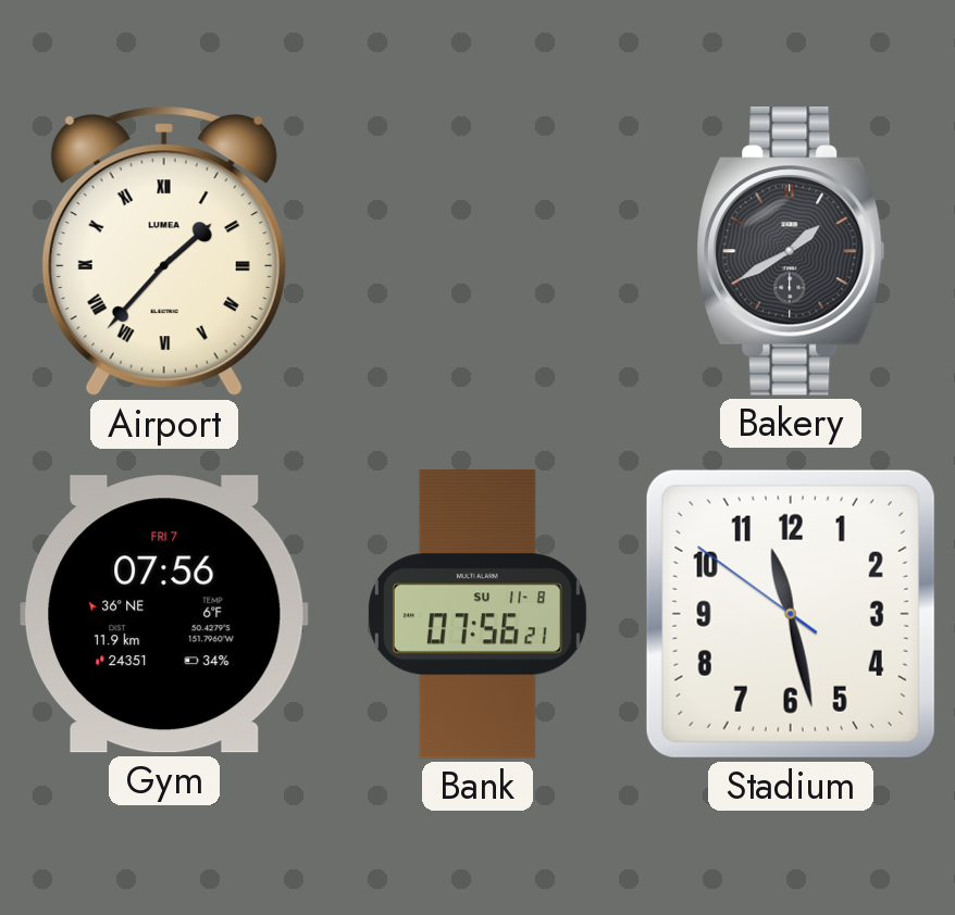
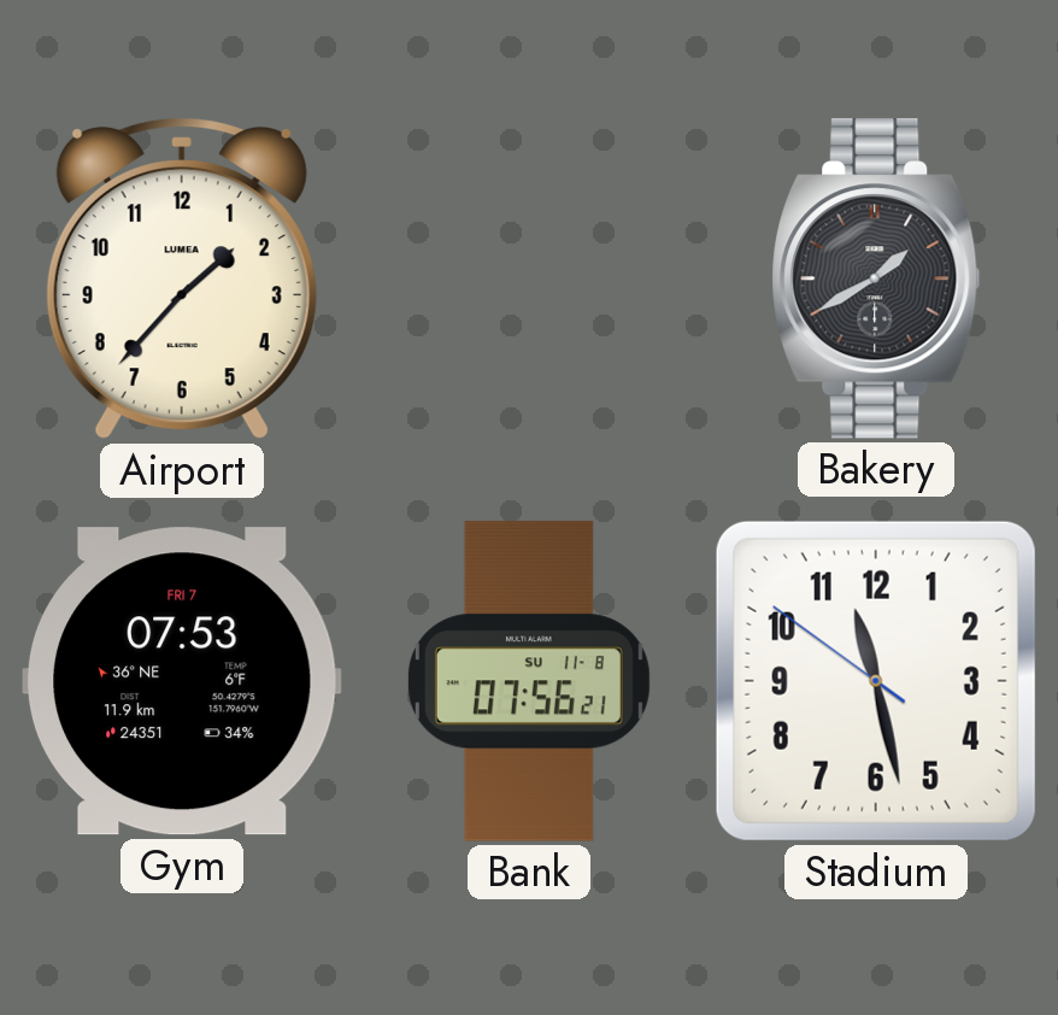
Airport numerals: Roman -> Arabic
Gym: 07:56 -> 07:53
